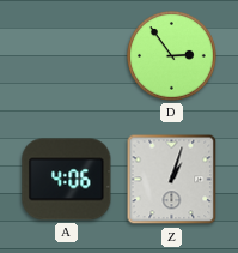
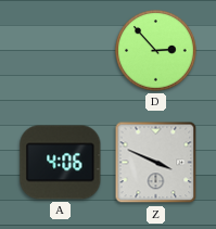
D: 2:54 -> 2:53
Z: 1:03 -> 3:49
